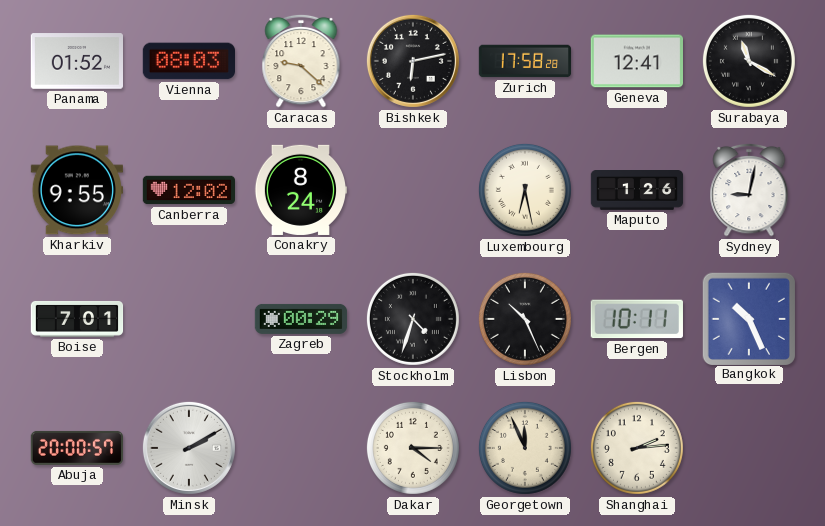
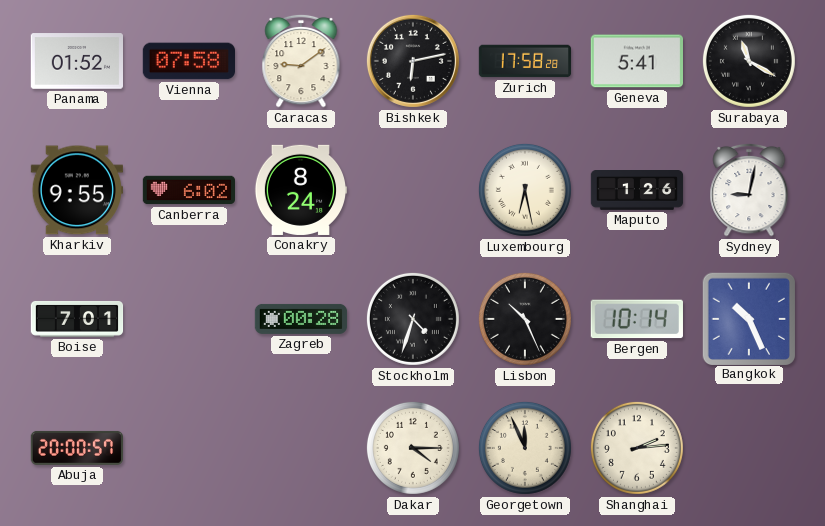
Vienna: 08:03 -> 07:58
Caracas: 9:22 -> 9:09
Geneva: 12:41 -> 5:41
Canberra: 12:02 -> 6:02
Zagreb: 00:29 -> 00:28
Bergen: 10:11 -> 10:14
Minsk: 2:10 -> none
